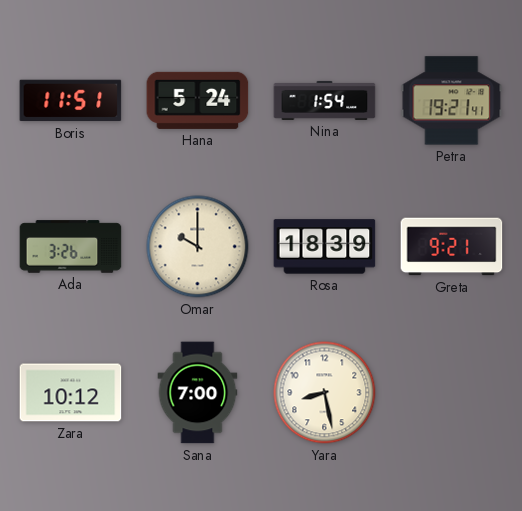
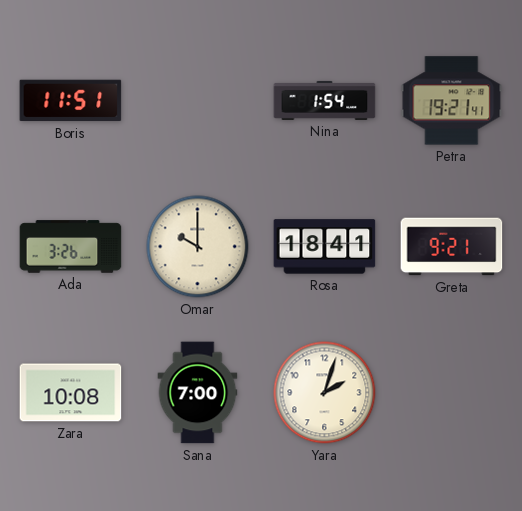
Hana: 5:24 -> none
Rosa: 18:39 -> 18:41
Zara: 10:12 -> 10:08
Yara: 8:28 -> 2:03
